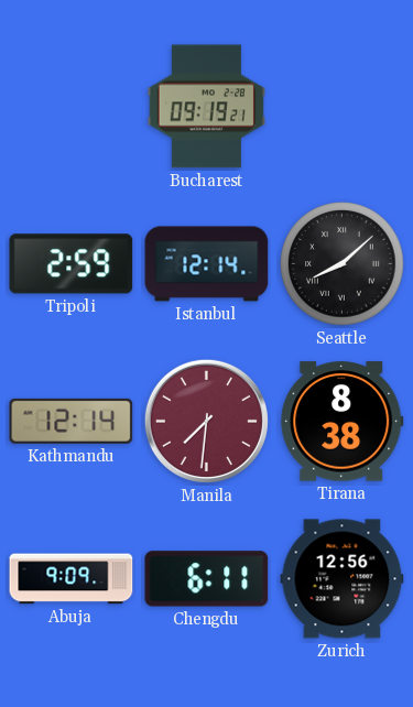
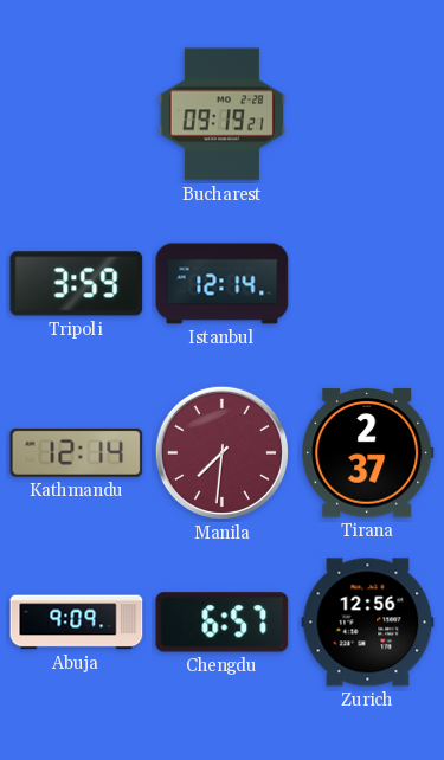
Tripoli: 2:59 -> 3:59
Seattle: 8:08 -> none
Tirana: 8:38 -> 2:37
Chengdu: 6:11 -> 6:57
